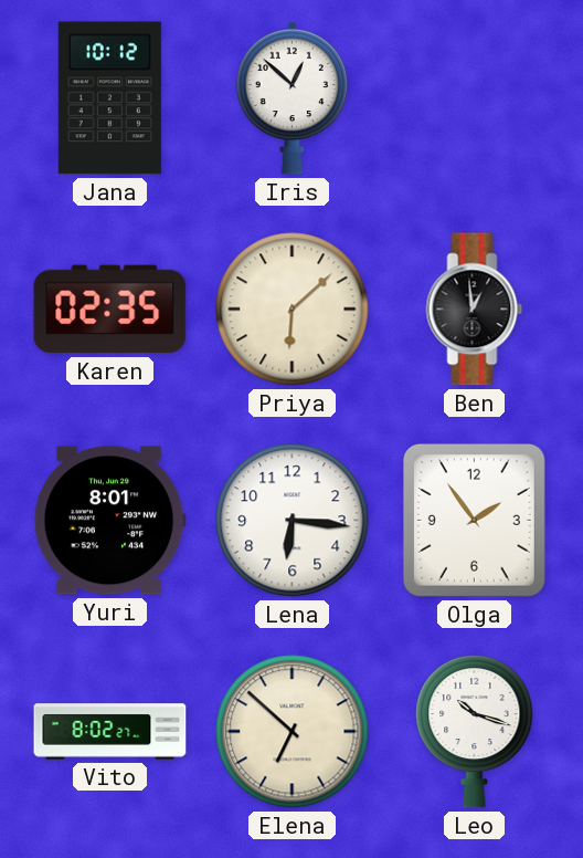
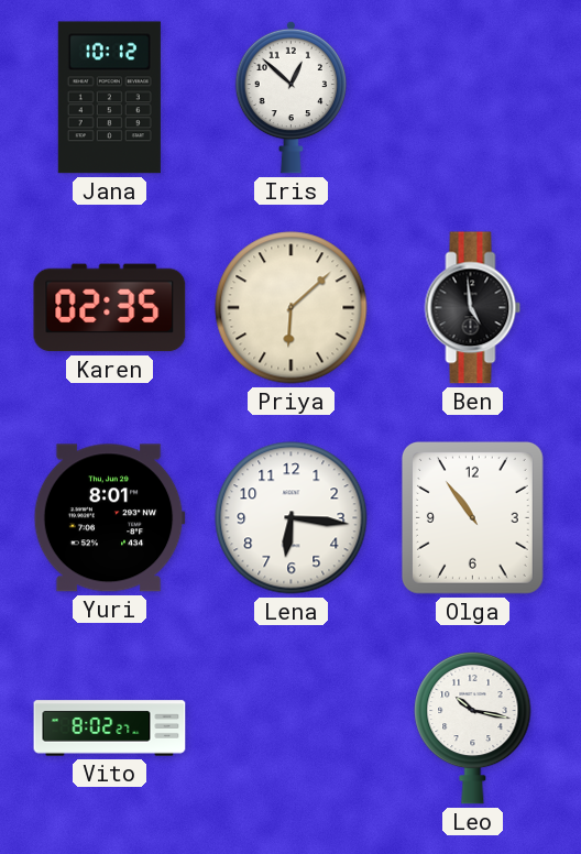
Ben: 12:59 -> 4:59
Olga: 1:54 -> 10:54
Elena: 6:52 -> none
Leo: 10:18 -> 10:17
